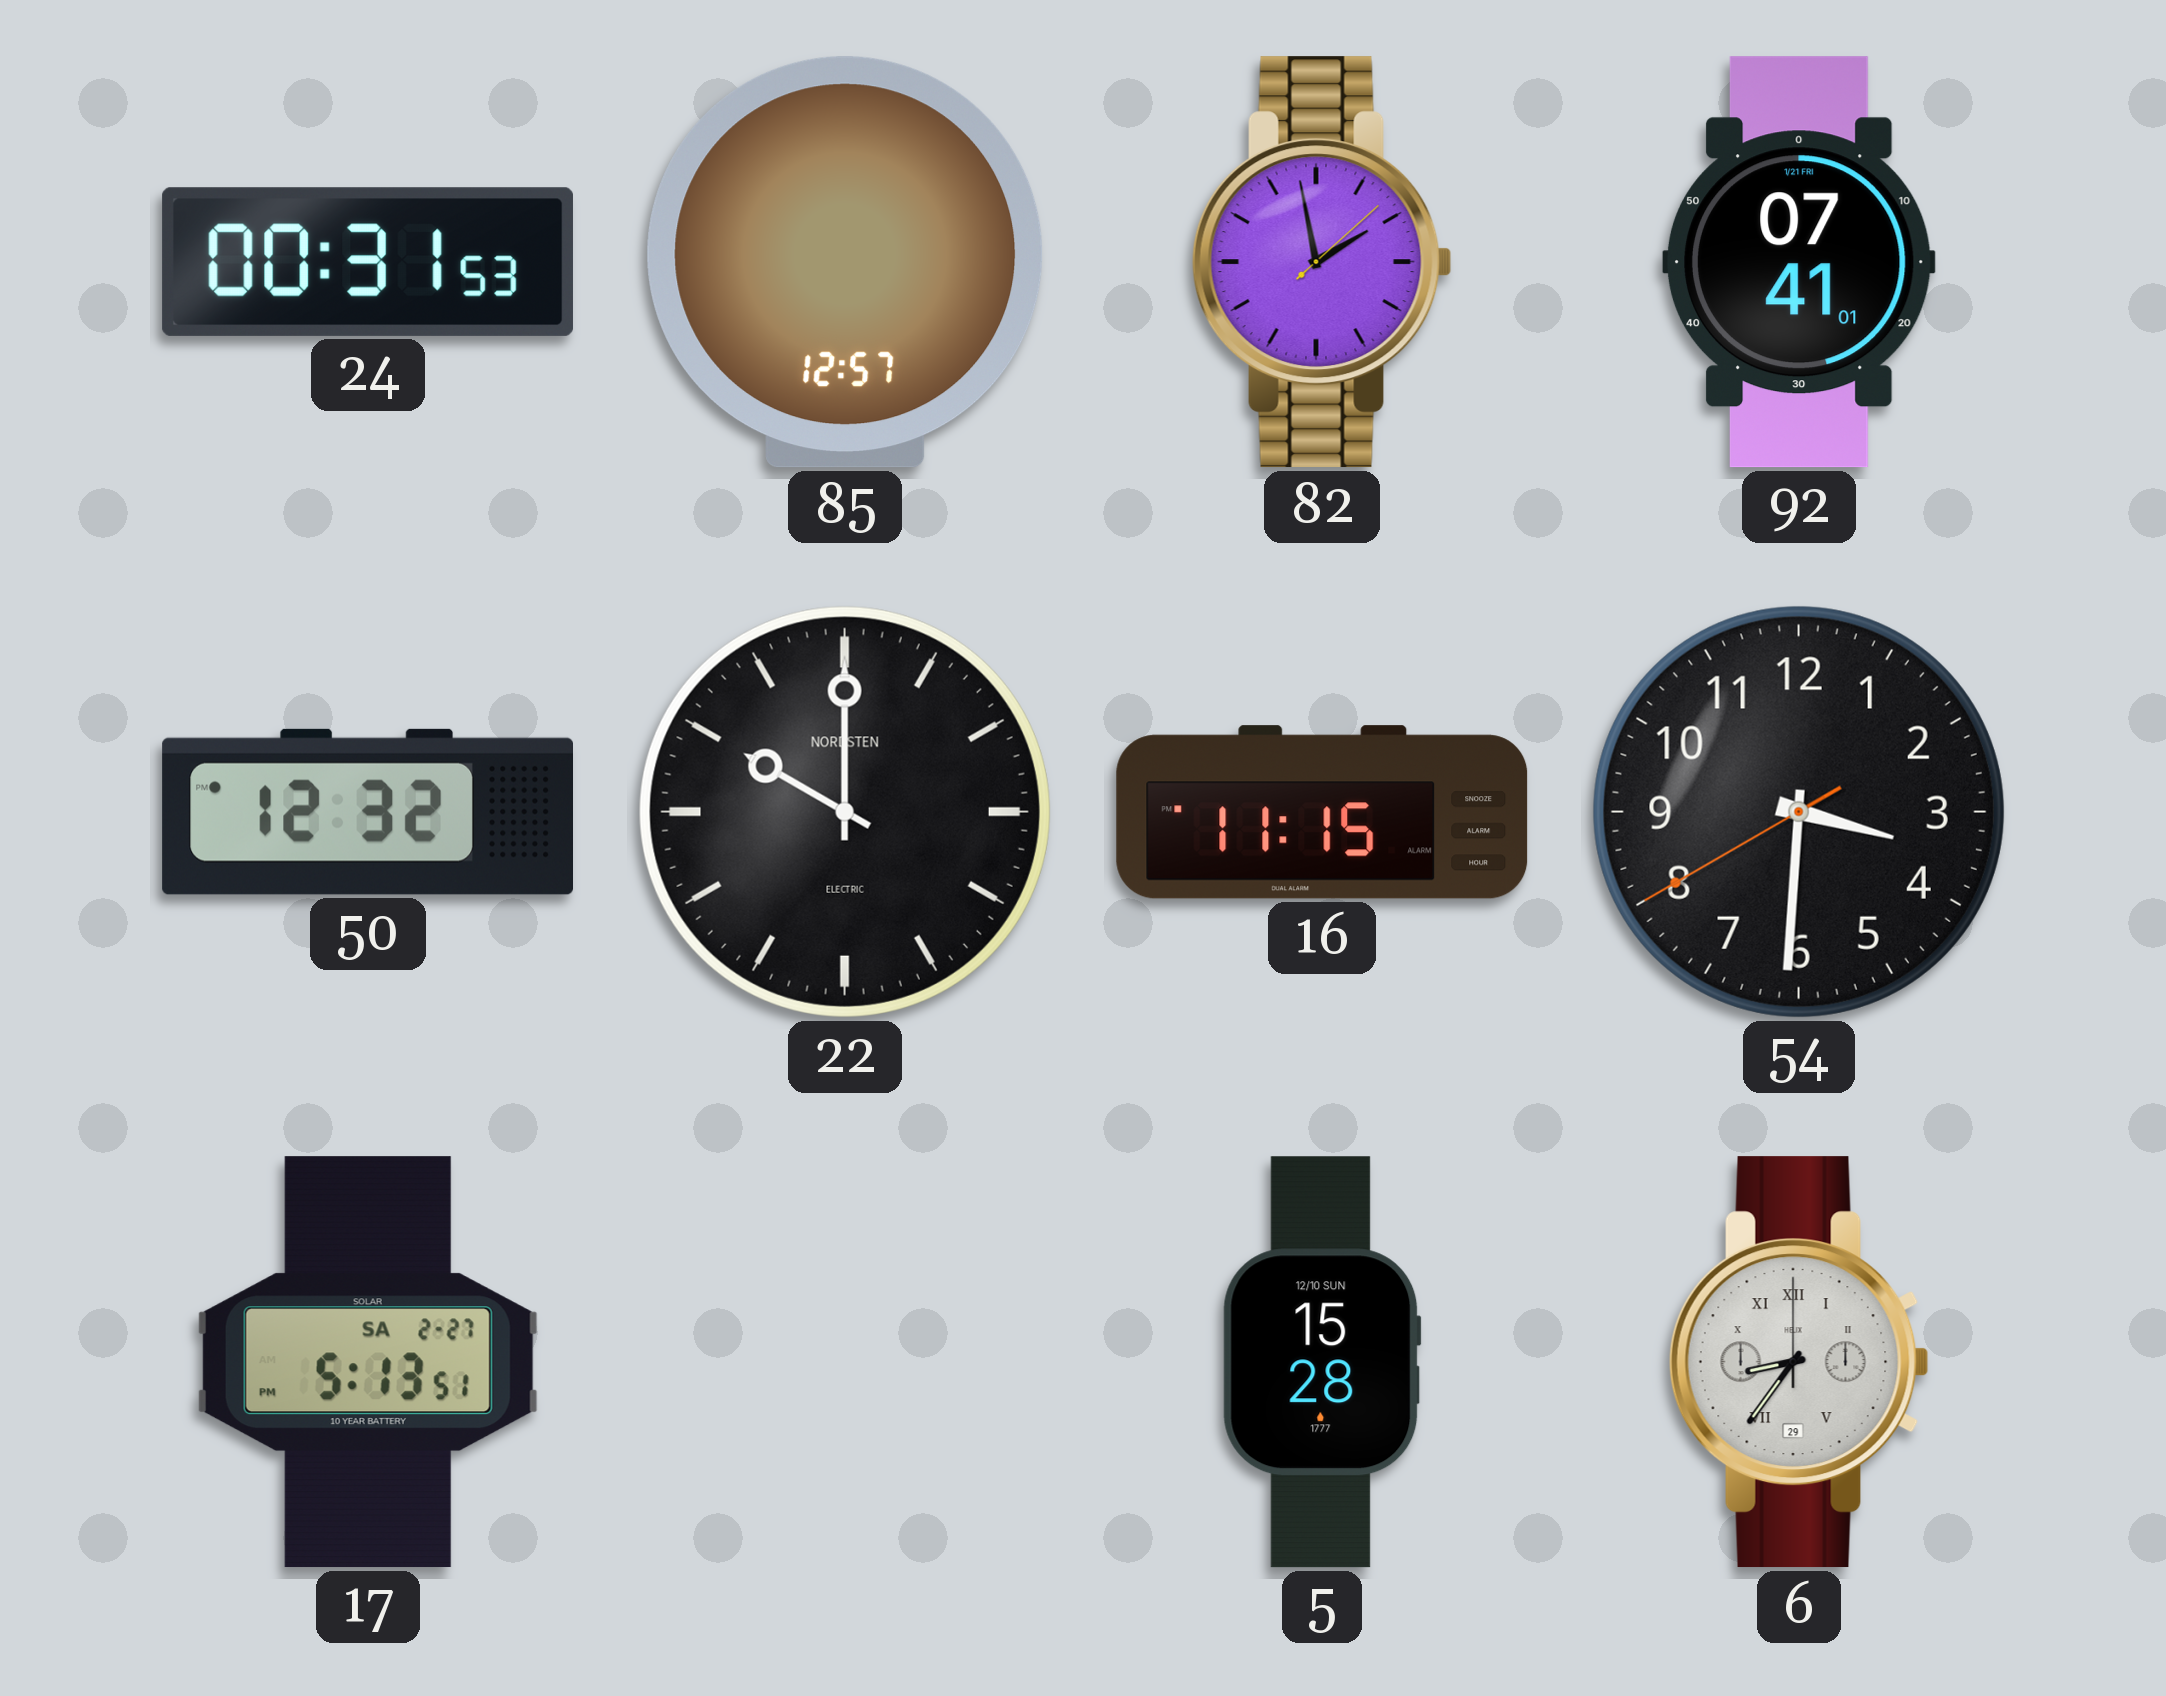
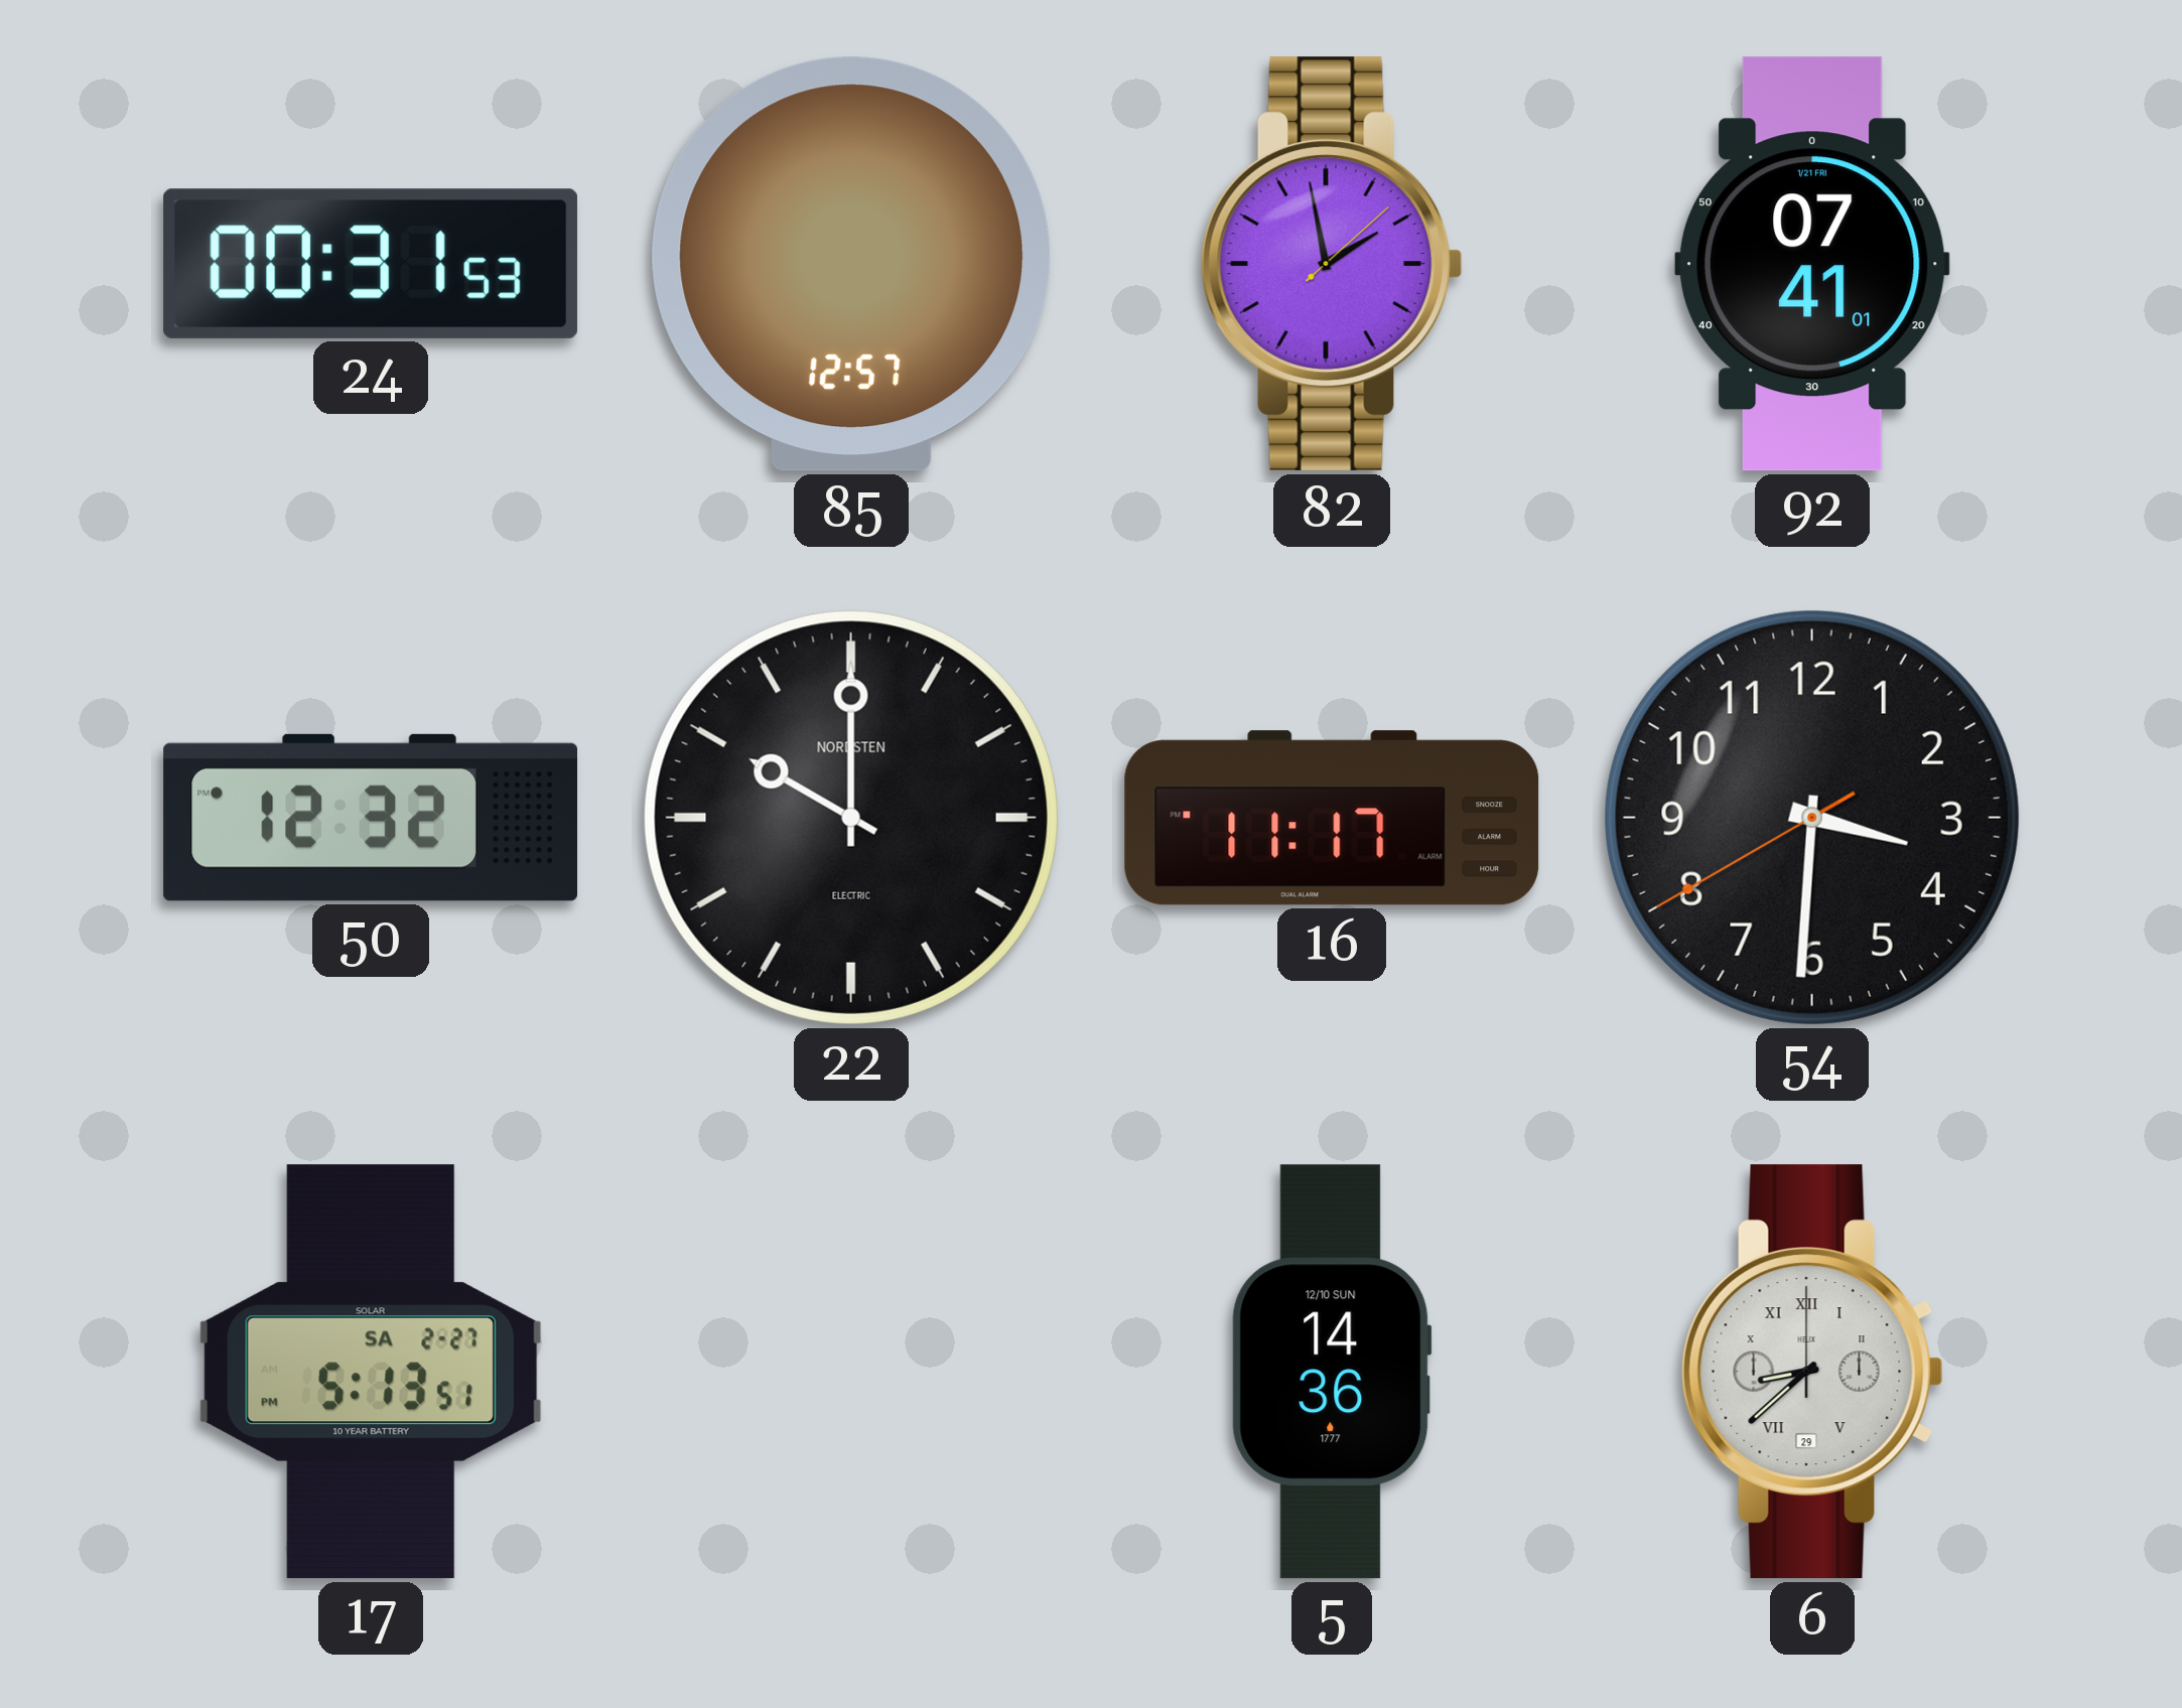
16: 11:15 -> 11:17
5: 15:28 -> 14:36
6: 8:36 -> 8:38
